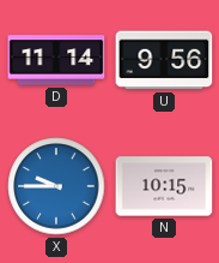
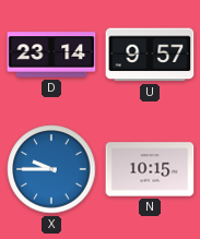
D: 11:14 -> 23:14
U: 9:56 -> 9:57
